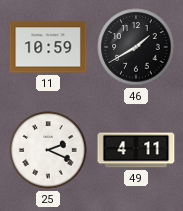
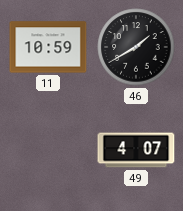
25: 2:19 -> none
49: 4:11 -> 4:07
